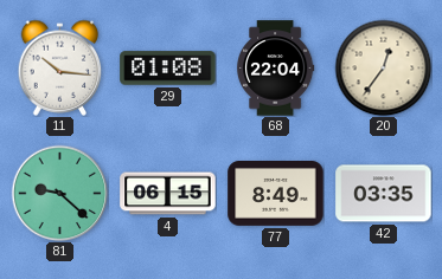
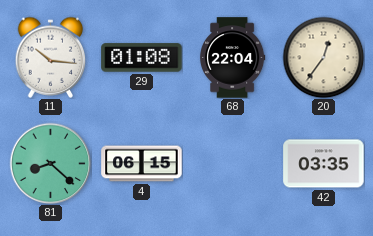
81: 9:22 -> 8:22
77: 8:49 -> none
